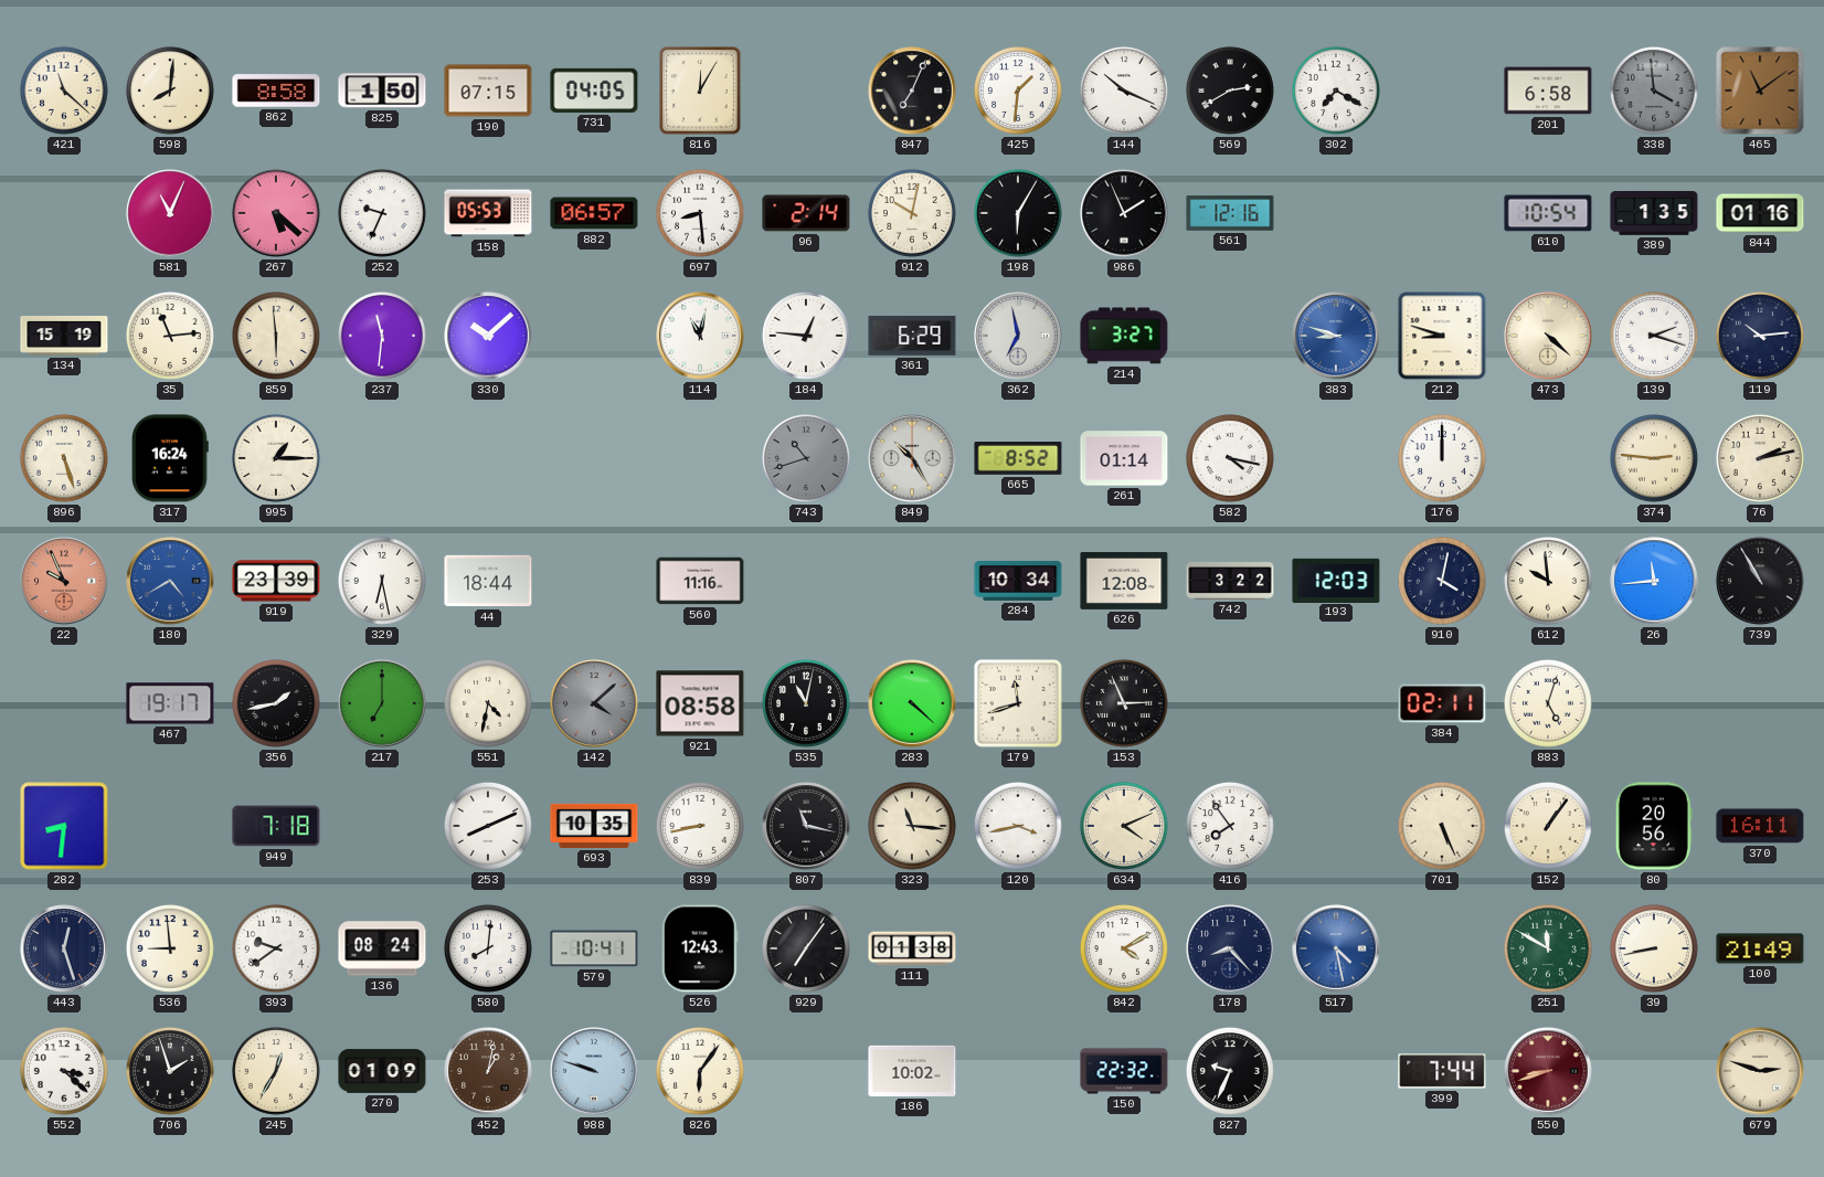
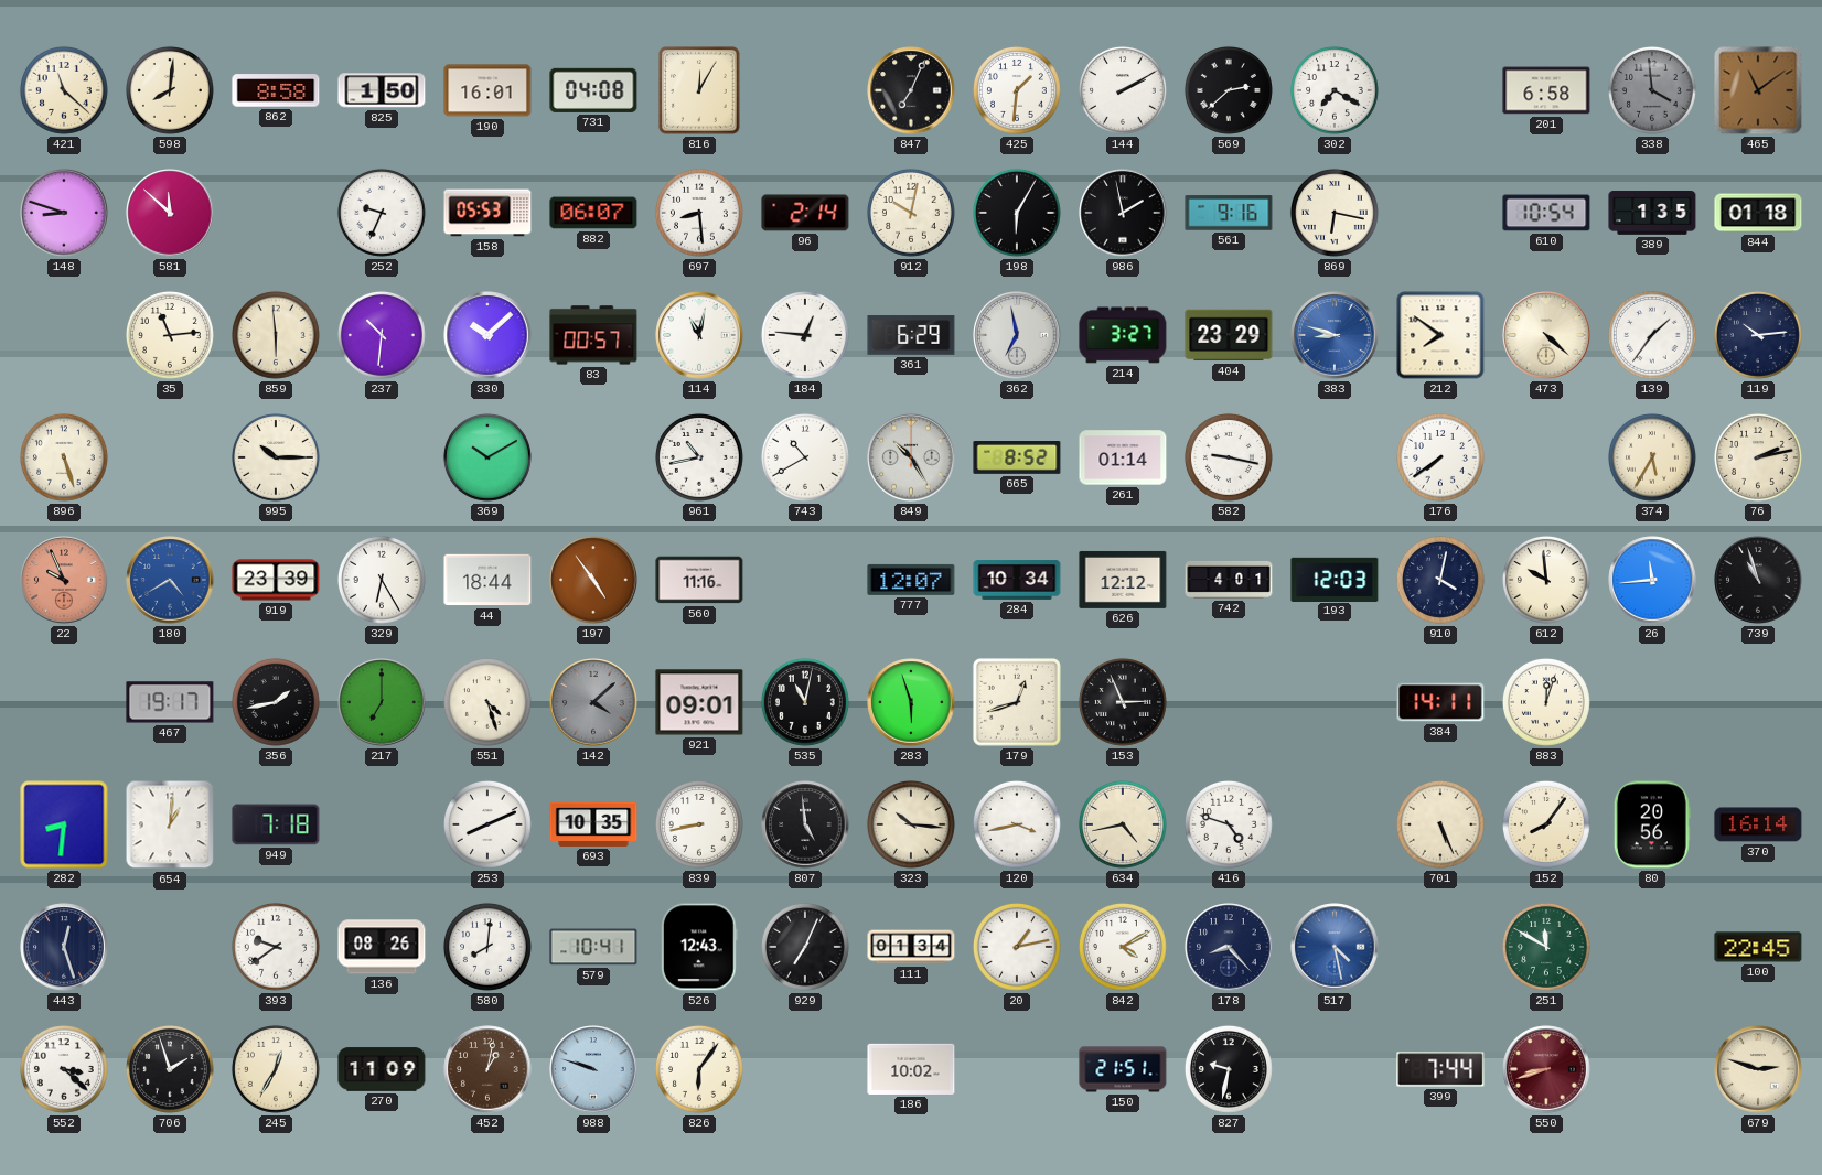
190: 07:15 -> 16:01
731: 04:05 -> 04:08
144: 10:19 -> 2:10
569: 2:40 -> 2:38
148: none -> 8:48
581: 11:04 -> 11:52
267: 5:22 -> none
882: 06:57 -> 06:07
986: 1:56 -> 1:58
561: 12:16 -> 9:16
869: none -> 6:17
844: 01:16 -> 01:18
134: 15:19 -> none
237: 11:31 -> 10:31
83: none -> 00:57
404: none -> 23:29
212: 8:48 -> 7:51
139: 2:18 -> 1:36
317: 16:24 -> none
995: 1:15 -> 10:15
369: none -> 10:10
961: none -> 10:43
743: 10:42 -> 10:40
743 dial: grey -> white
582: 4:17 -> 9:17
176: 12:00 -> 7:39
374: 2:46 -> 5:35
329: 6:28 -> 6:25
197: none -> 4:54
777: none -> 12:07
626: 12:08 -> 12:12
742: 3:22 -> 4:01
739: 10:55 -> 10:57
551: 4:32 -> 4:27
921: 08:58 -> 09:01
283: 4:22 -> 5:57
179: 11:42 -> 12:42
384: 02:11 -> 14:11
883: 5:03 -> 12:03
654: none -> 1:01
807: 11:17 -> 4:59
323: 11:16 -> 10:16
634: 4:11 -> 4:43
416: 7:54 -> 4:48
152: 1:06 -> 8:06
370: 16:11 -> 16:14
536: 8:59 -> none
136: 08:24 -> 08:26
929: 7:06 -> 7:04
111: 01:38 -> 01:34
20: none -> 1:13
39: 8:43 -> none
100: 21:49 -> 22:45
270: 01:09 -> 11:09
150: 22:32 -> 21:51
827: 9:34 -> 9:32
